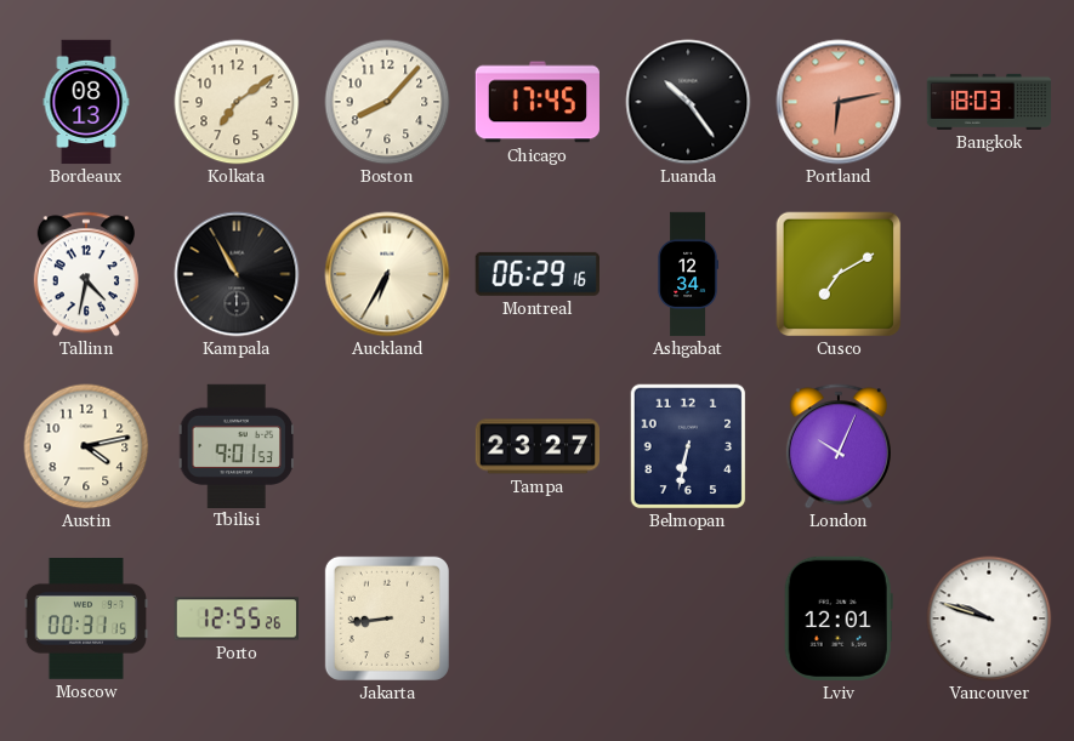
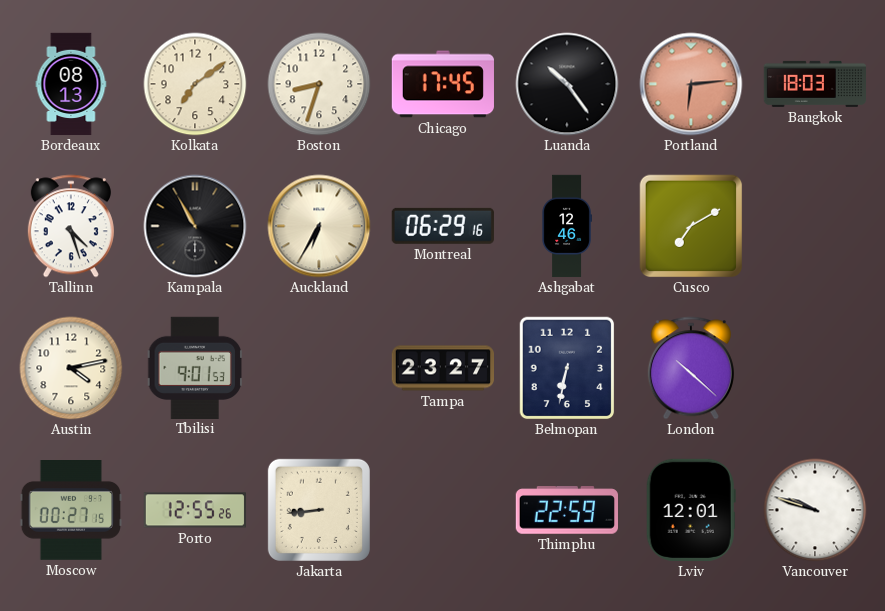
Boston: 8:07 -> 8:33
Portland: 6:13 -> 6:14
Tallinn: 4:32 -> 4:27
Ashgabat: 12:34 -> 12:46
London: 10:04 -> 10:22
Moscow: 00:31 -> 00:27
Thimphu: none -> 22:59
